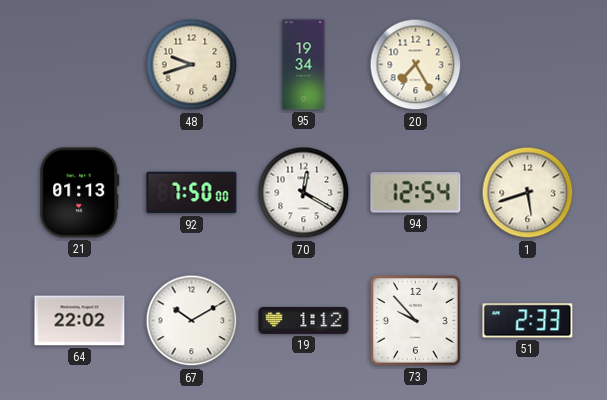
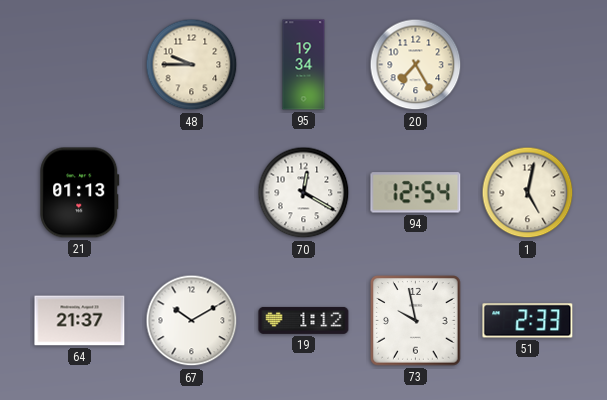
48: 9:42 -> 9:45
92: 7:50 -> none
1: 5:42 -> 5:02
64: 22:02 -> 21:37
73: 9:53 -> 9:58
